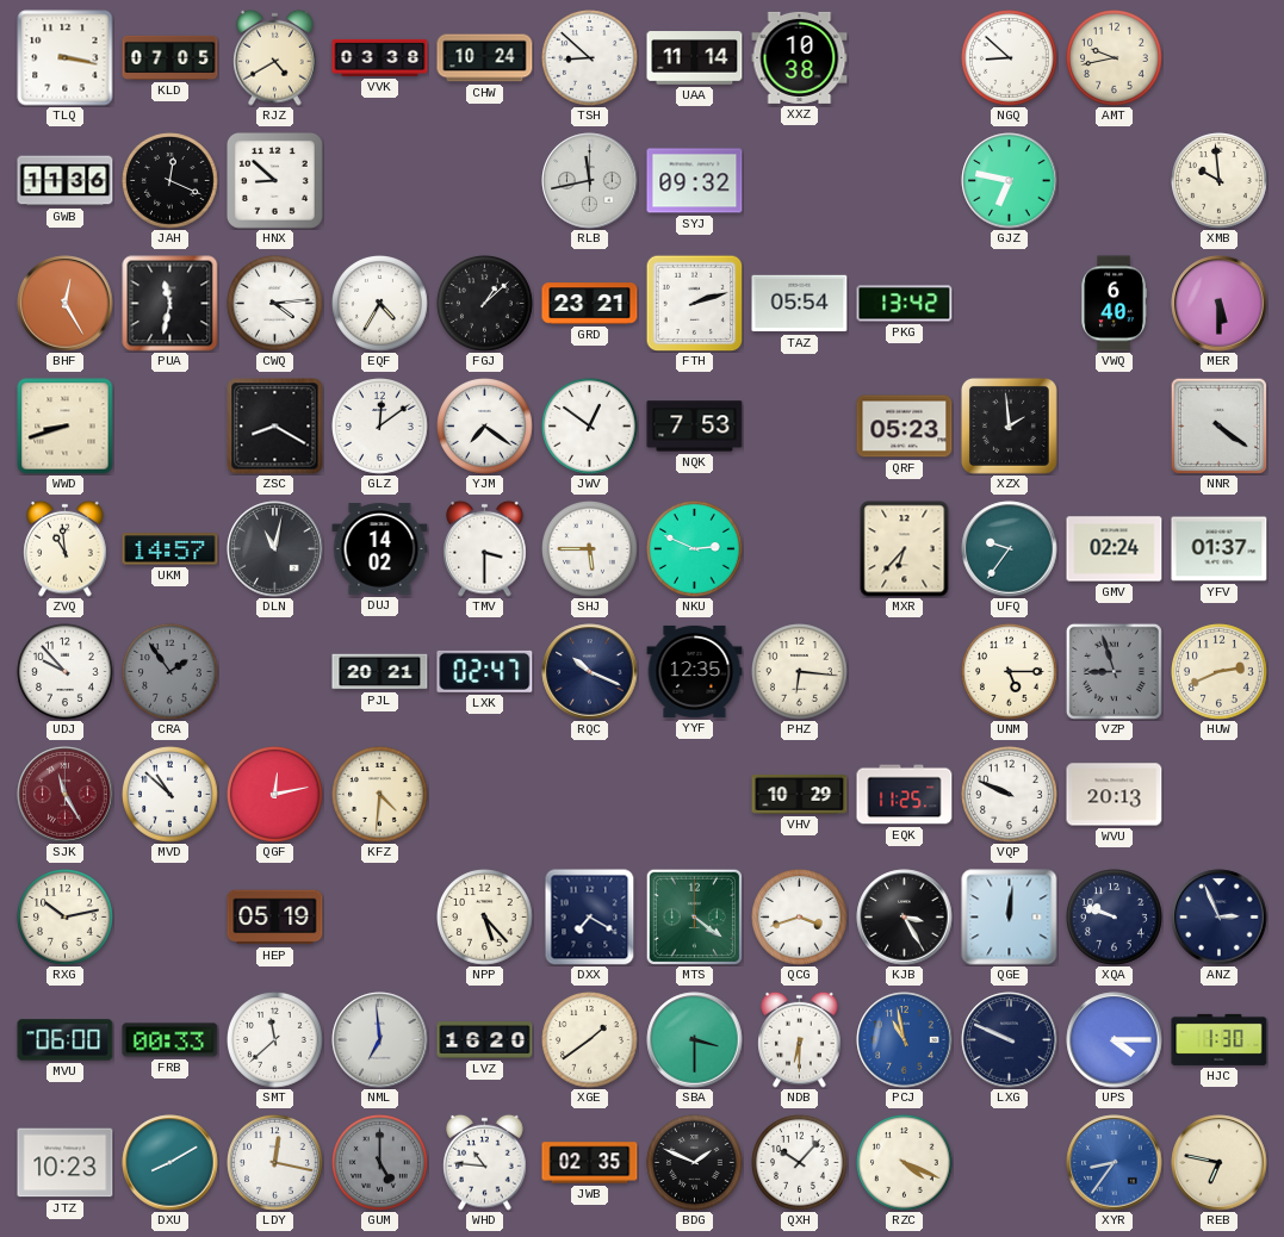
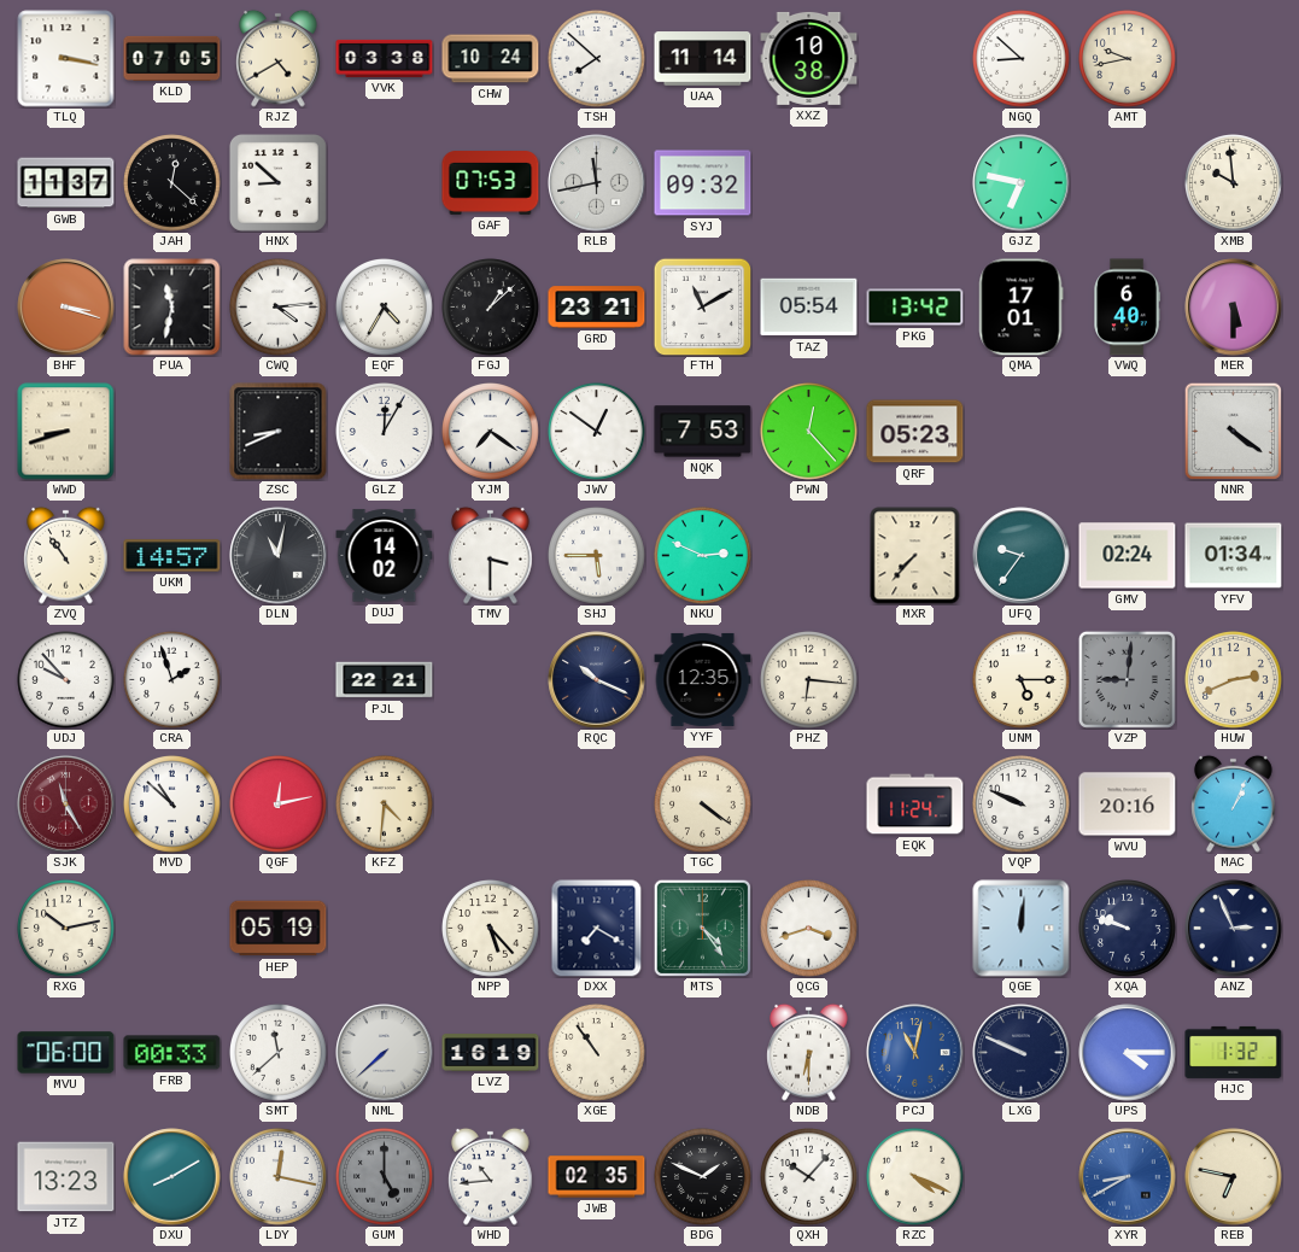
TSH: 8:52 -> 7:52
GWB: 11:36 -> 11:37
JAH: 12:19 -> 12:22
GAF: none -> 07:53
BHF: 12:25 -> 3:18
FTH: 2:12 -> 11:10
QMA: none -> 17:01
ZSC: 8:20 -> 8:41
GLZ: 12:09 -> 12:05
PWN: none -> 12:23
XZX: 1:59 -> none
ZVQ: 10:59 -> 10:54
MXR: 6:37 -> 7:37
YFV: 01:37 -> 01:34
CRA: 1:54 -> 1:57
CRA dial: grey -> white
PJL: 20:21 -> 22:21
LXK: 02:47 -> none
VZP: 8:57 -> 9:01
TGC: none -> 4:21
VHV: 10:29 -> none
EQK: 11:25 -> 11:24
WVU: 20:13 -> 20:16
MAC: none -> 1:04
MTS: 4:21 -> 4:24
KJB: 3:25 -> none
NML: 6:59 -> 7:38
LVZ: 16:20 -> 16:19
XGE: 1:39 -> 10:54
SBA: 3:30 -> none
PCJ: 10:58 -> 11:02
HJC: 1:30 -> 1:32
JTZ: 10:23 -> 13:23
WHD: 10:46 -> 10:44
XYR: 8:36 -> 8:40
